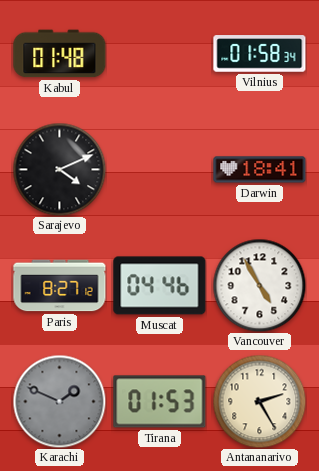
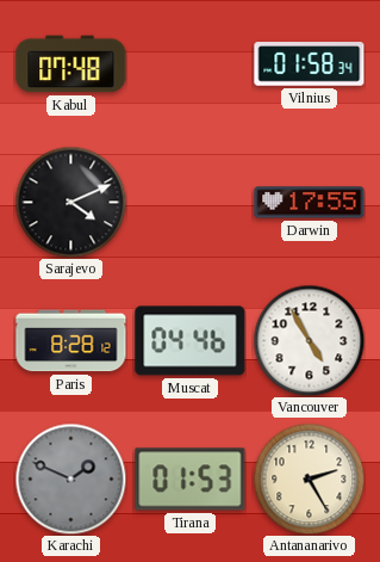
Kabul: 01:48 -> 07:48
Darwin: 18:41 -> 17:55
Paris: 8:27 -> 8:28
